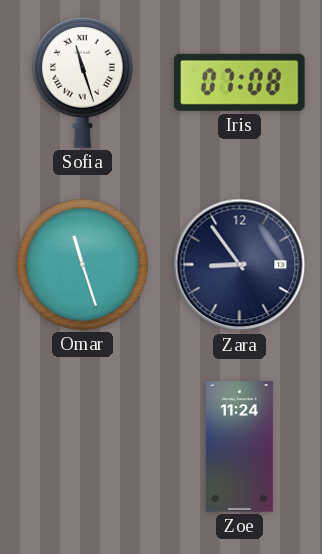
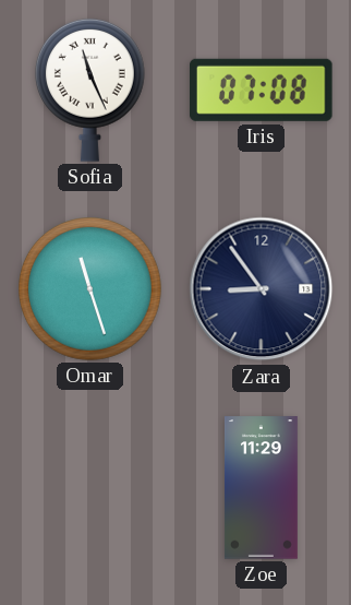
Sofia: 11:27 -> 11:26
Zoe: 11:24 -> 11:29
